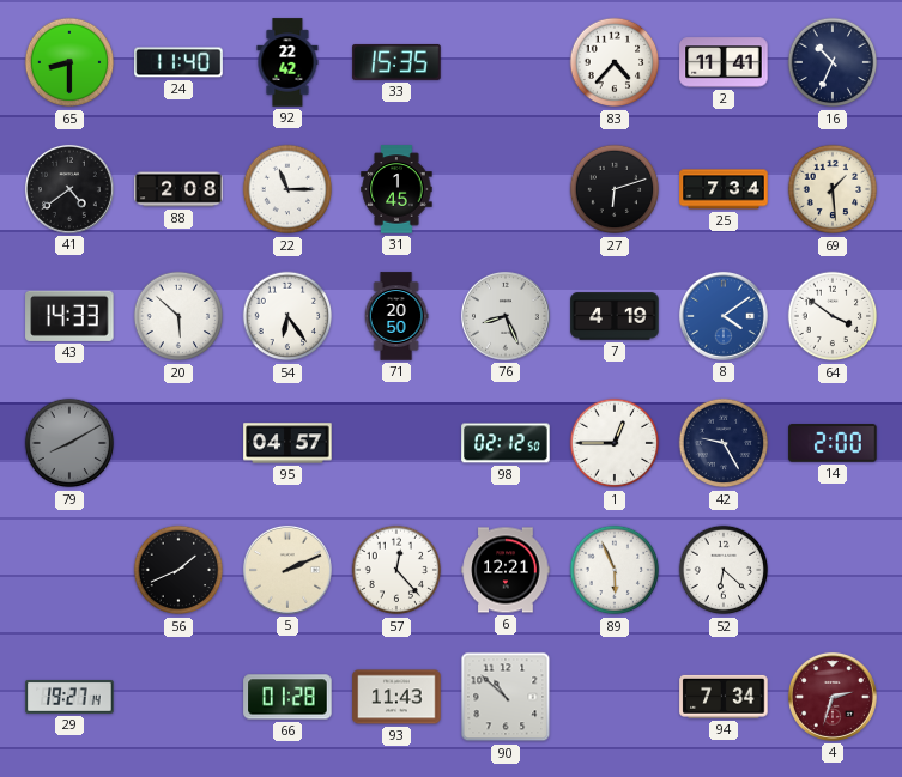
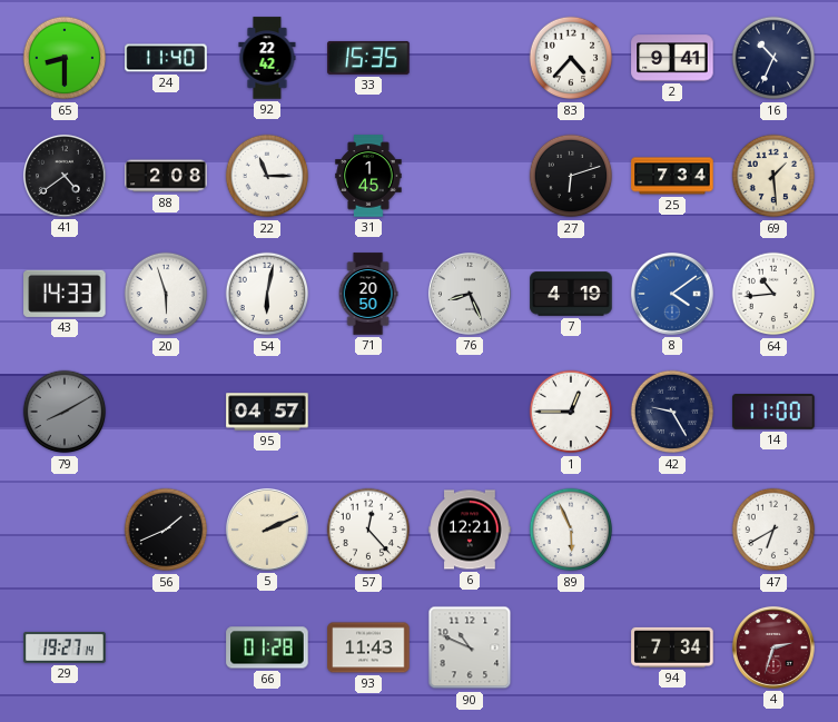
2: 11:41 -> 9:41
20: 5:52 -> 5:57
54: 6:24 -> 6:02
64: 3:51 -> 10:44
98: 02:12 -> none
14: 2:00 -> 11:00
52: 6:22 -> none
47: none -> 6:40
90: 10:52 -> 10:49
